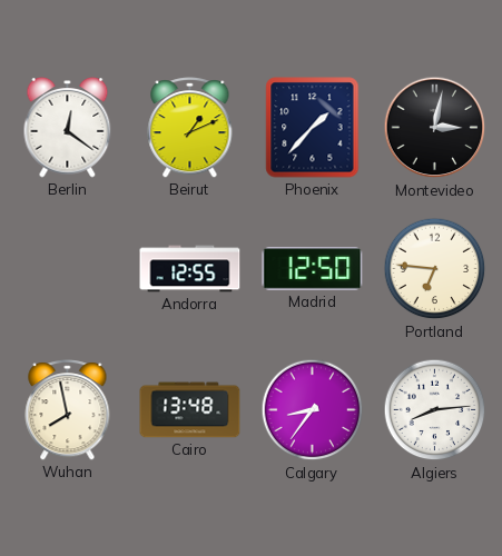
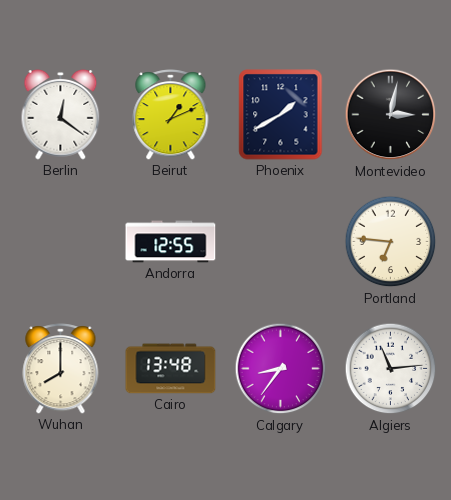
Phoenix: 1:37 -> 1:40
Madrid: 12:50 -> none
Wuhan: 7:58 -> 8:00
Algiers: 8:14 -> 11:14
